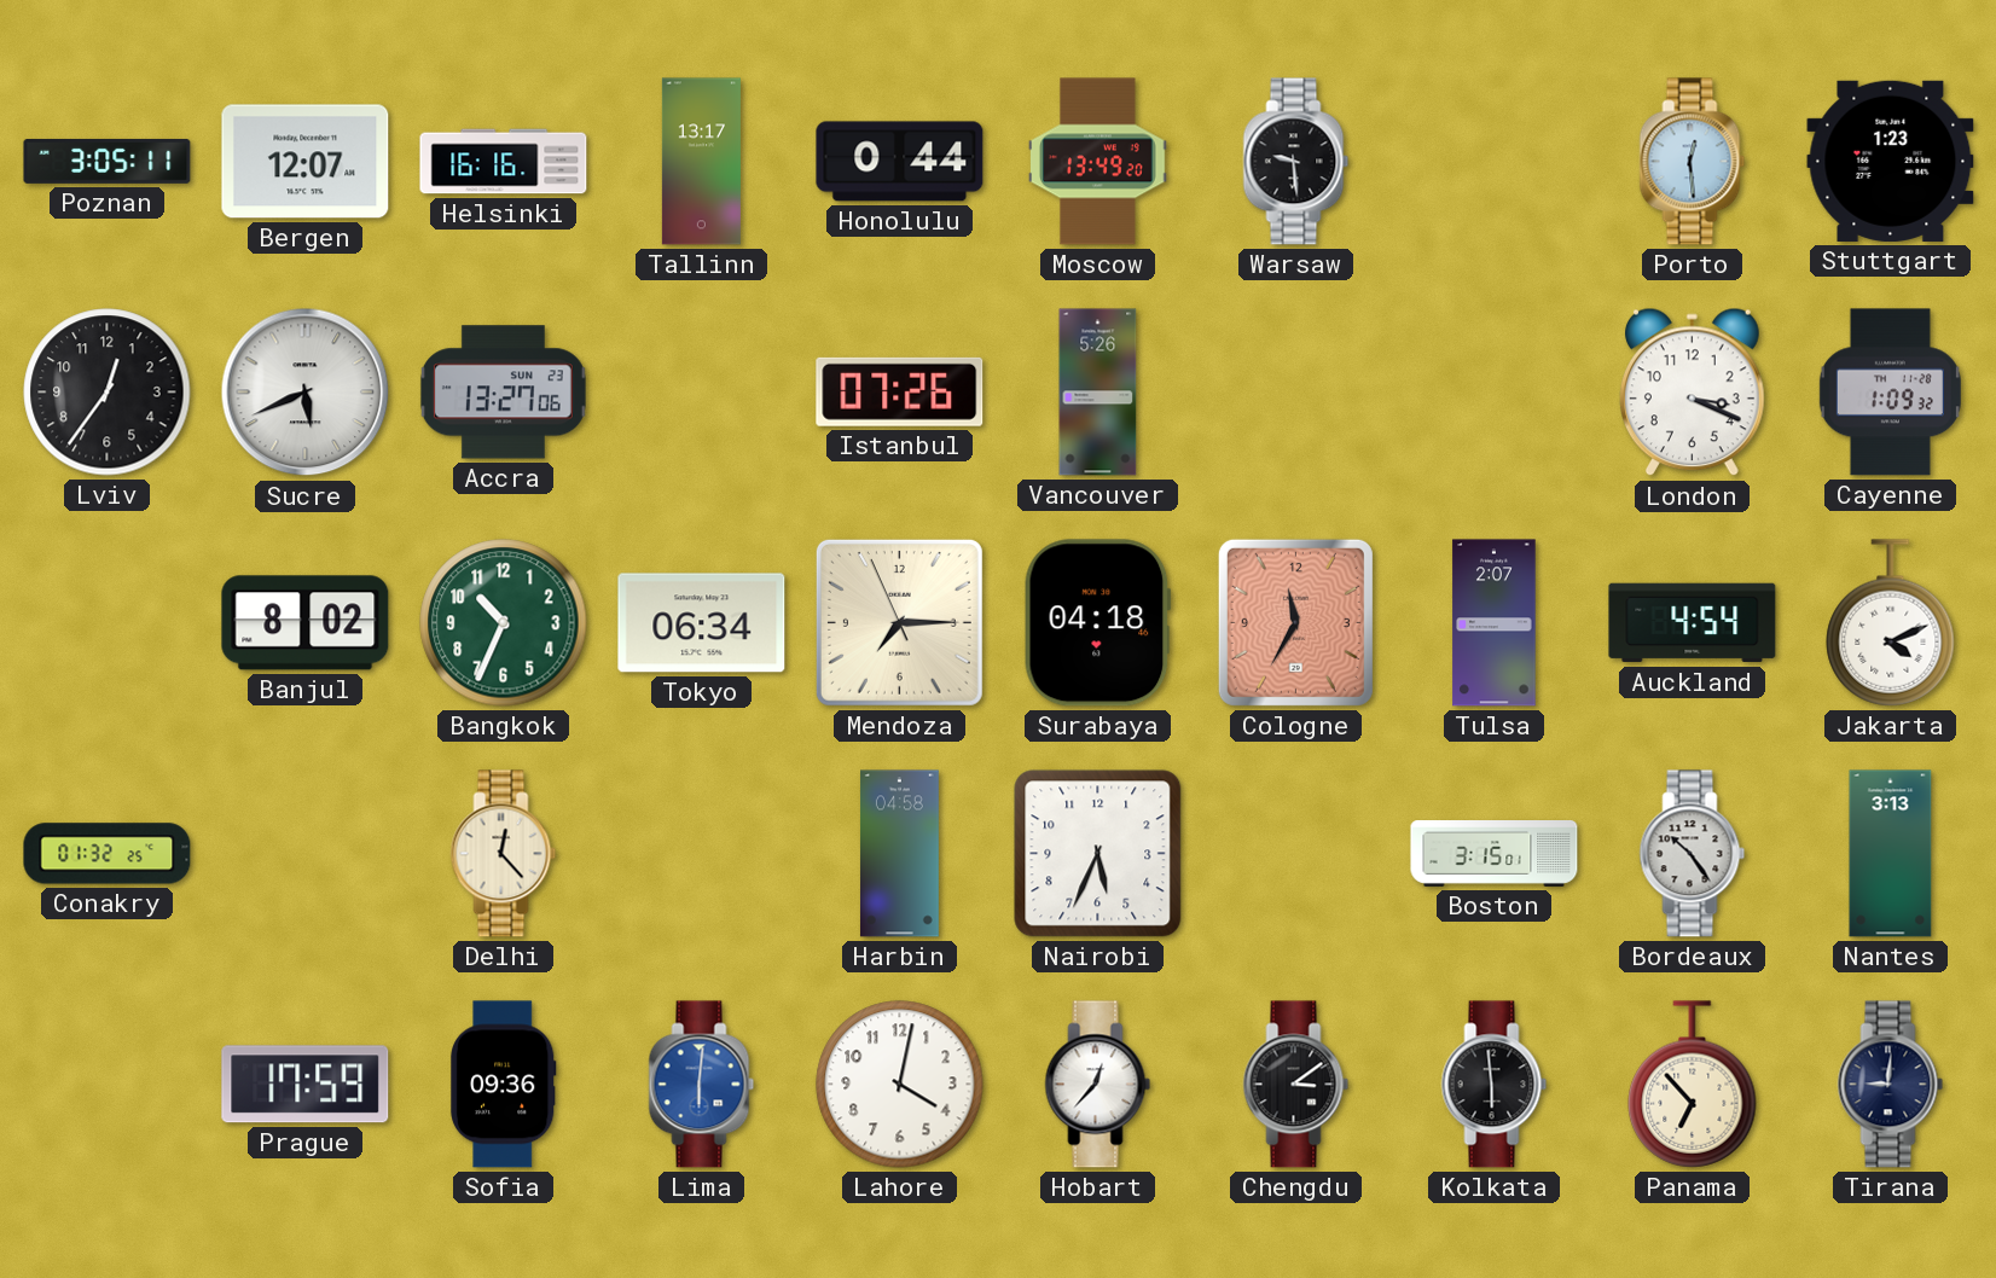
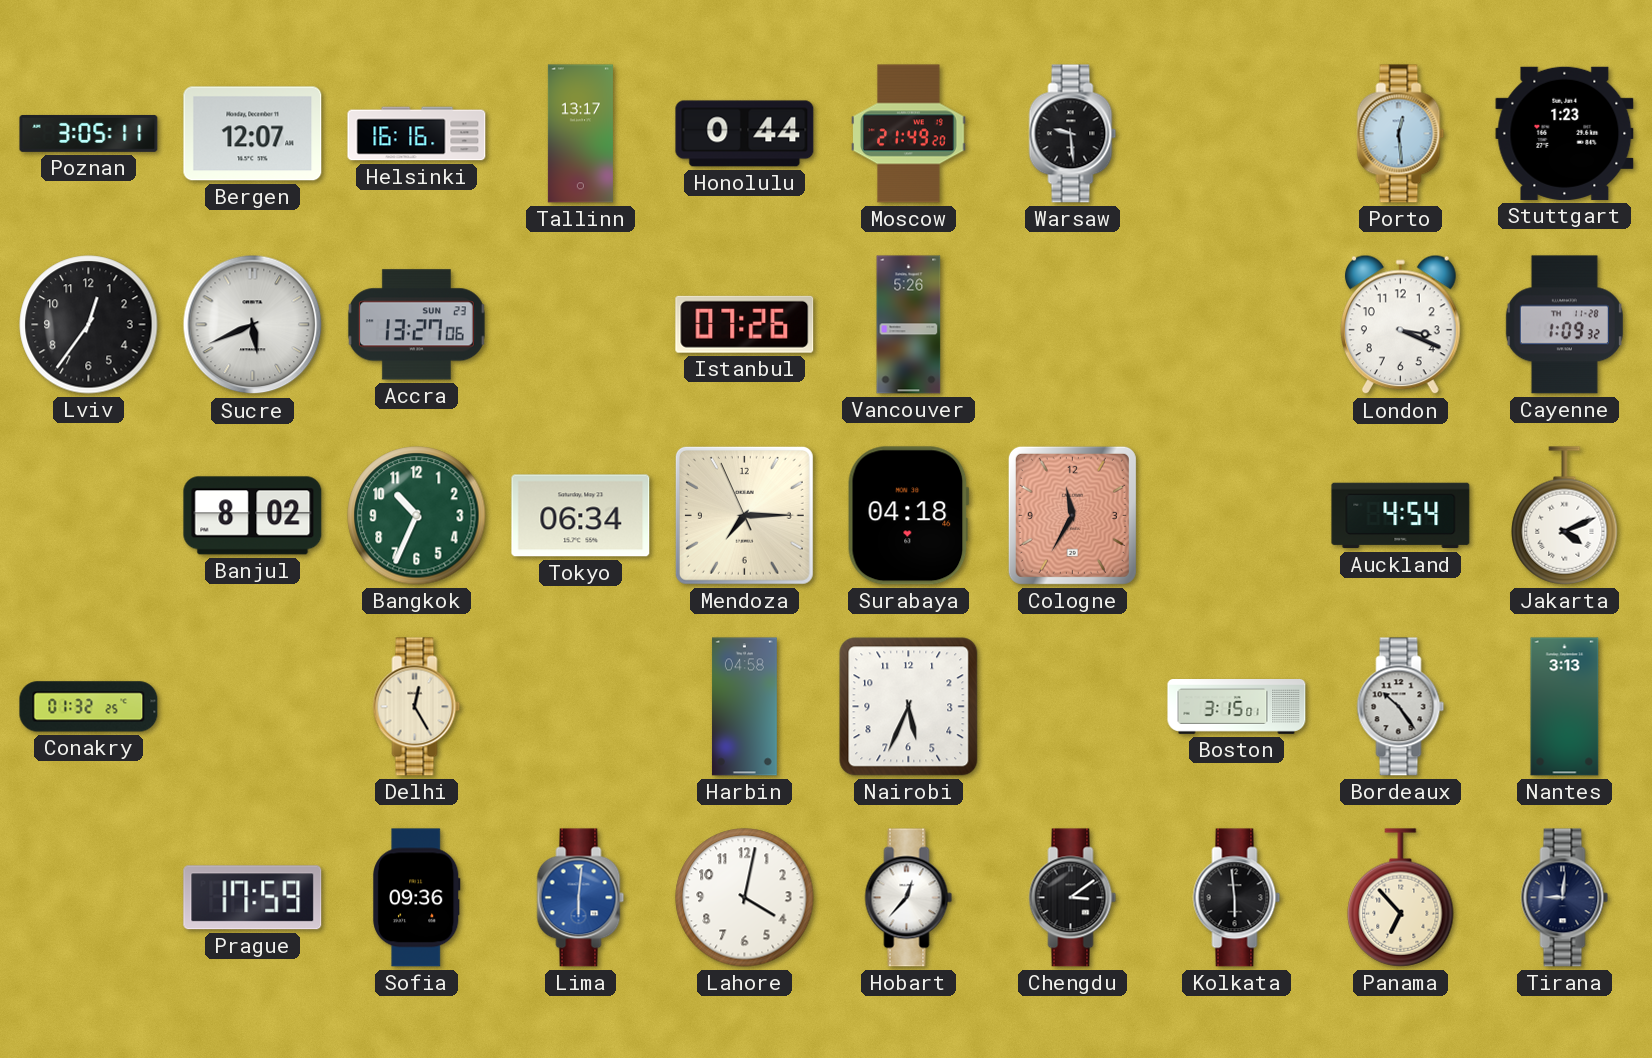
Moscow: 13:49 -> 21:49
Tulsa: 2:07 -> none
Delhi: 12:23 -> 12:25
